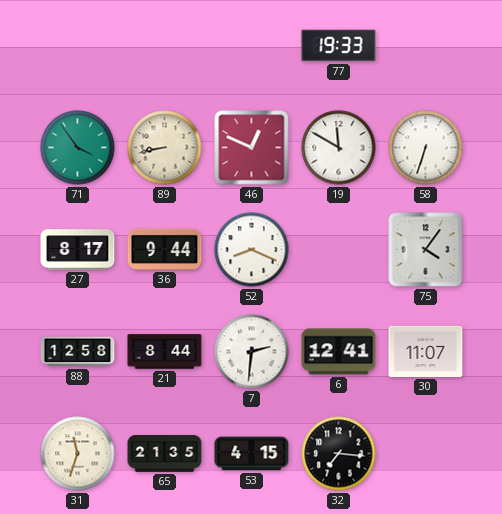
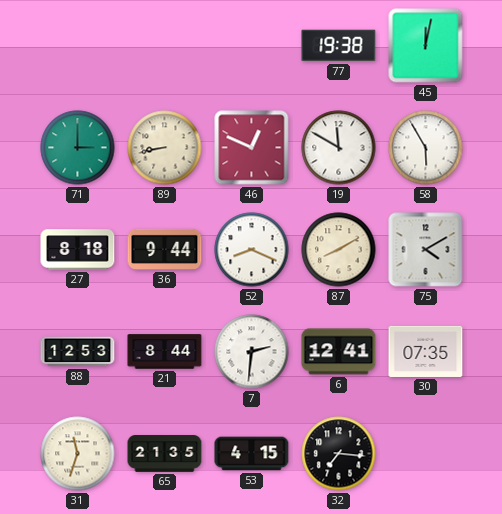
77: 19:33 -> 19:38
45: none -> 12:02
71: 3:54 -> 3:00
58: 6:33 -> 5:55
27: 8:17 -> 8:18
87: none -> 8:10
75: 4:06 -> 4:10
88: 12:58 -> 12:53
30: 11:07 -> 07:35
